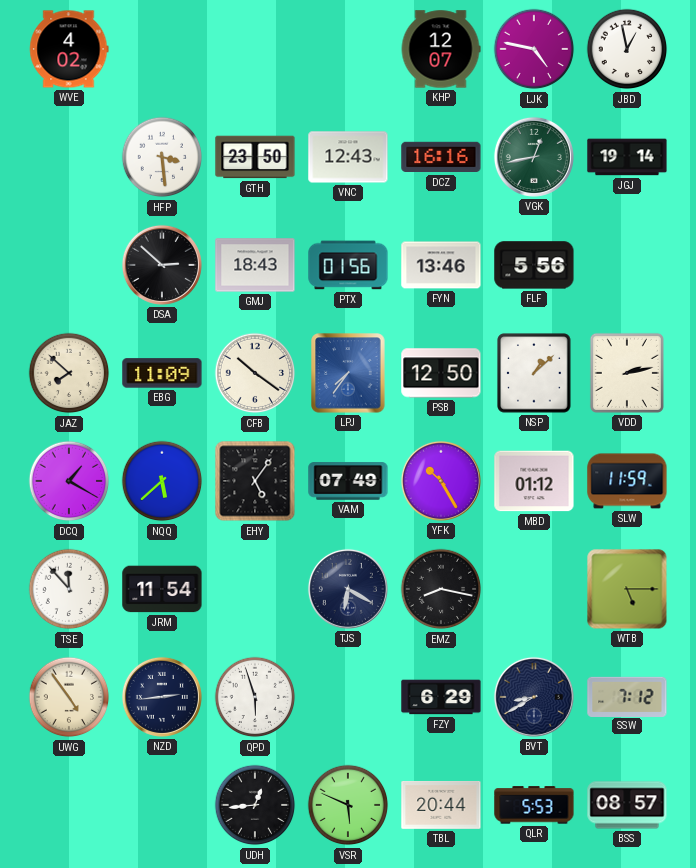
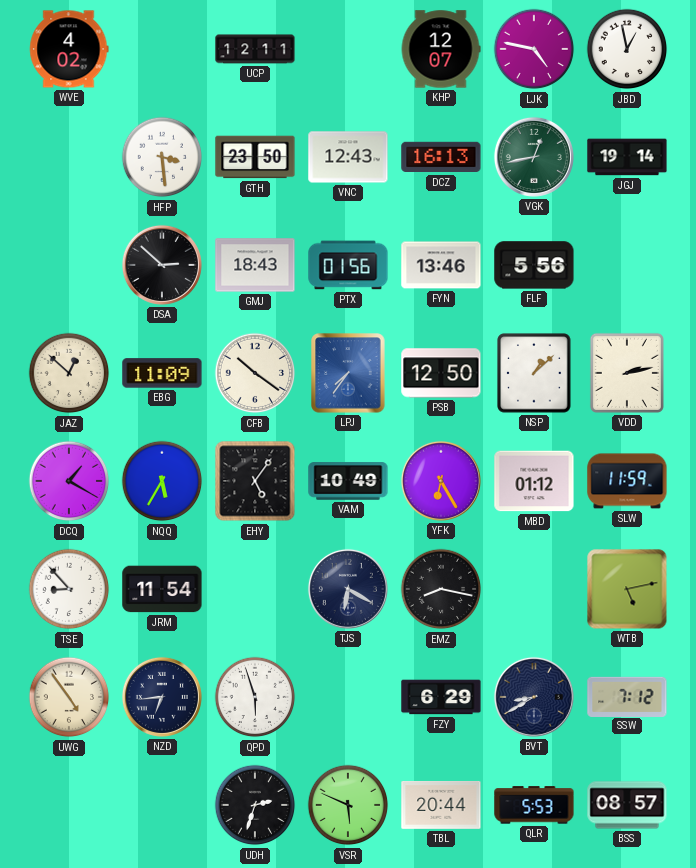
UCP: none -> 12:11
DCZ: 16:16 -> 16:13
JAZ: 7:52 -> 12:52
NQQ: 5:38 -> 5:35
VAM: 07:49 -> 10:49
YFK: 10:25 -> 6:25
TSE: 11:53 -> 8:53
WTB: 5:15 -> 5:13
NZD: 2:44 -> 6:44
UDH: 12:44 -> 2:33
